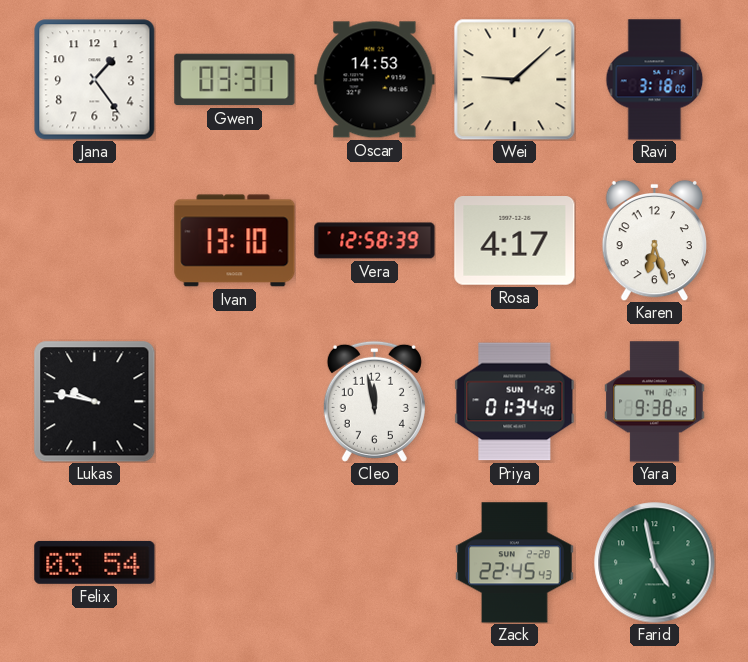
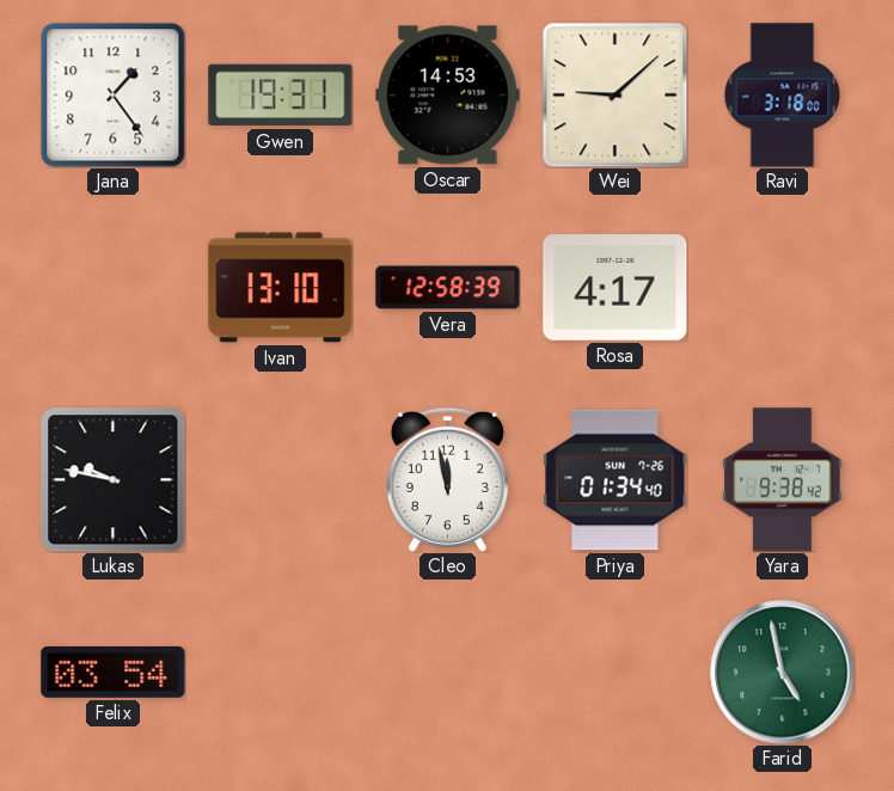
Gwen: 03:31 -> 19:31
Karen: 6:27 -> none
Zack: 22:45 -> none
